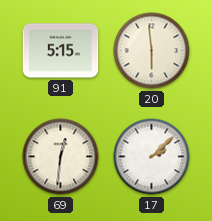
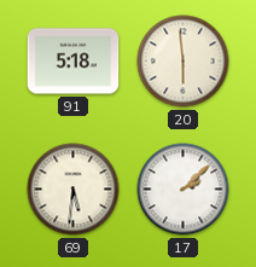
91: 5:15 -> 5:18
69: 12:31 -> 5:31
